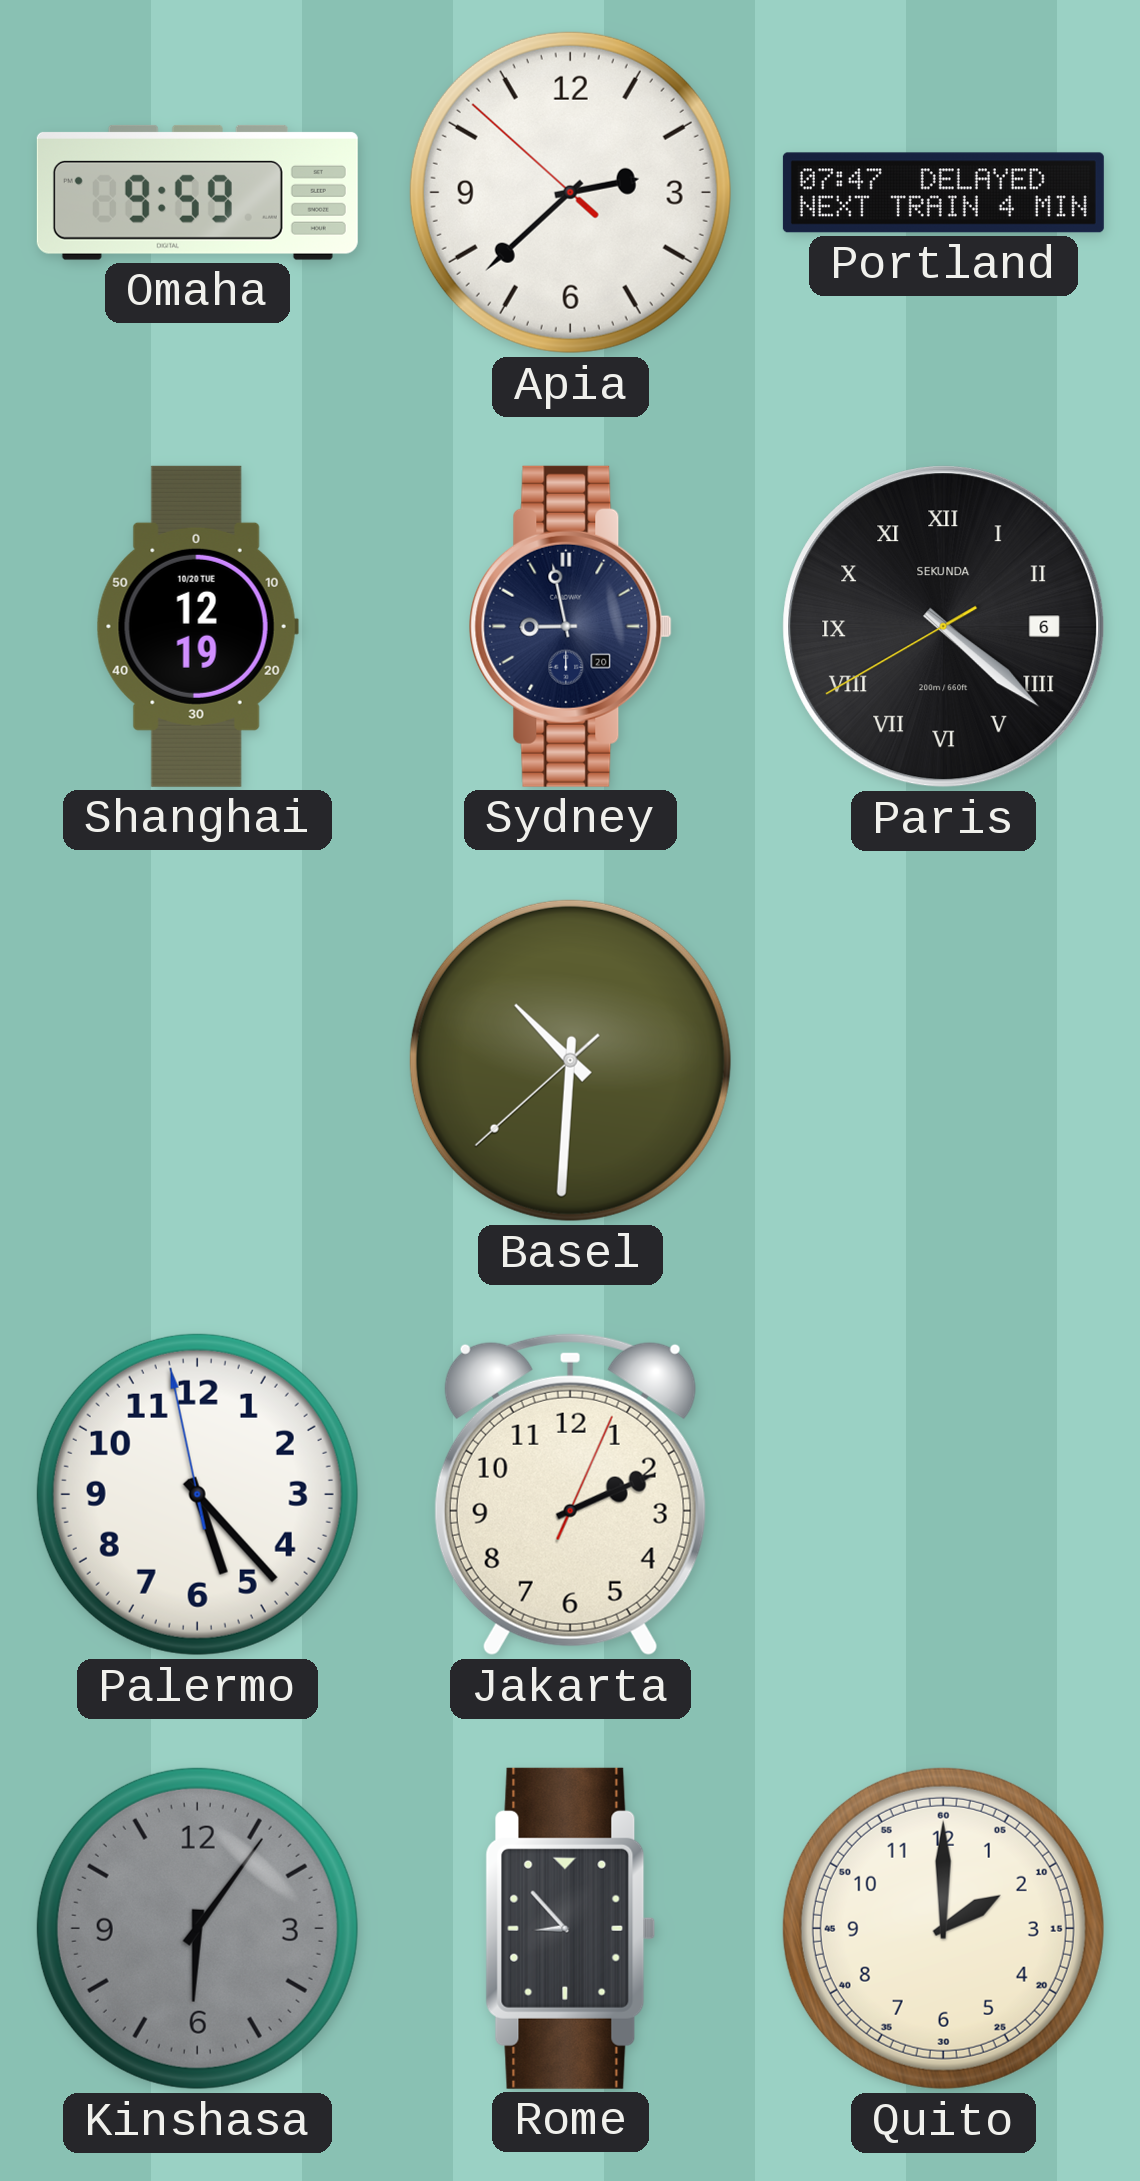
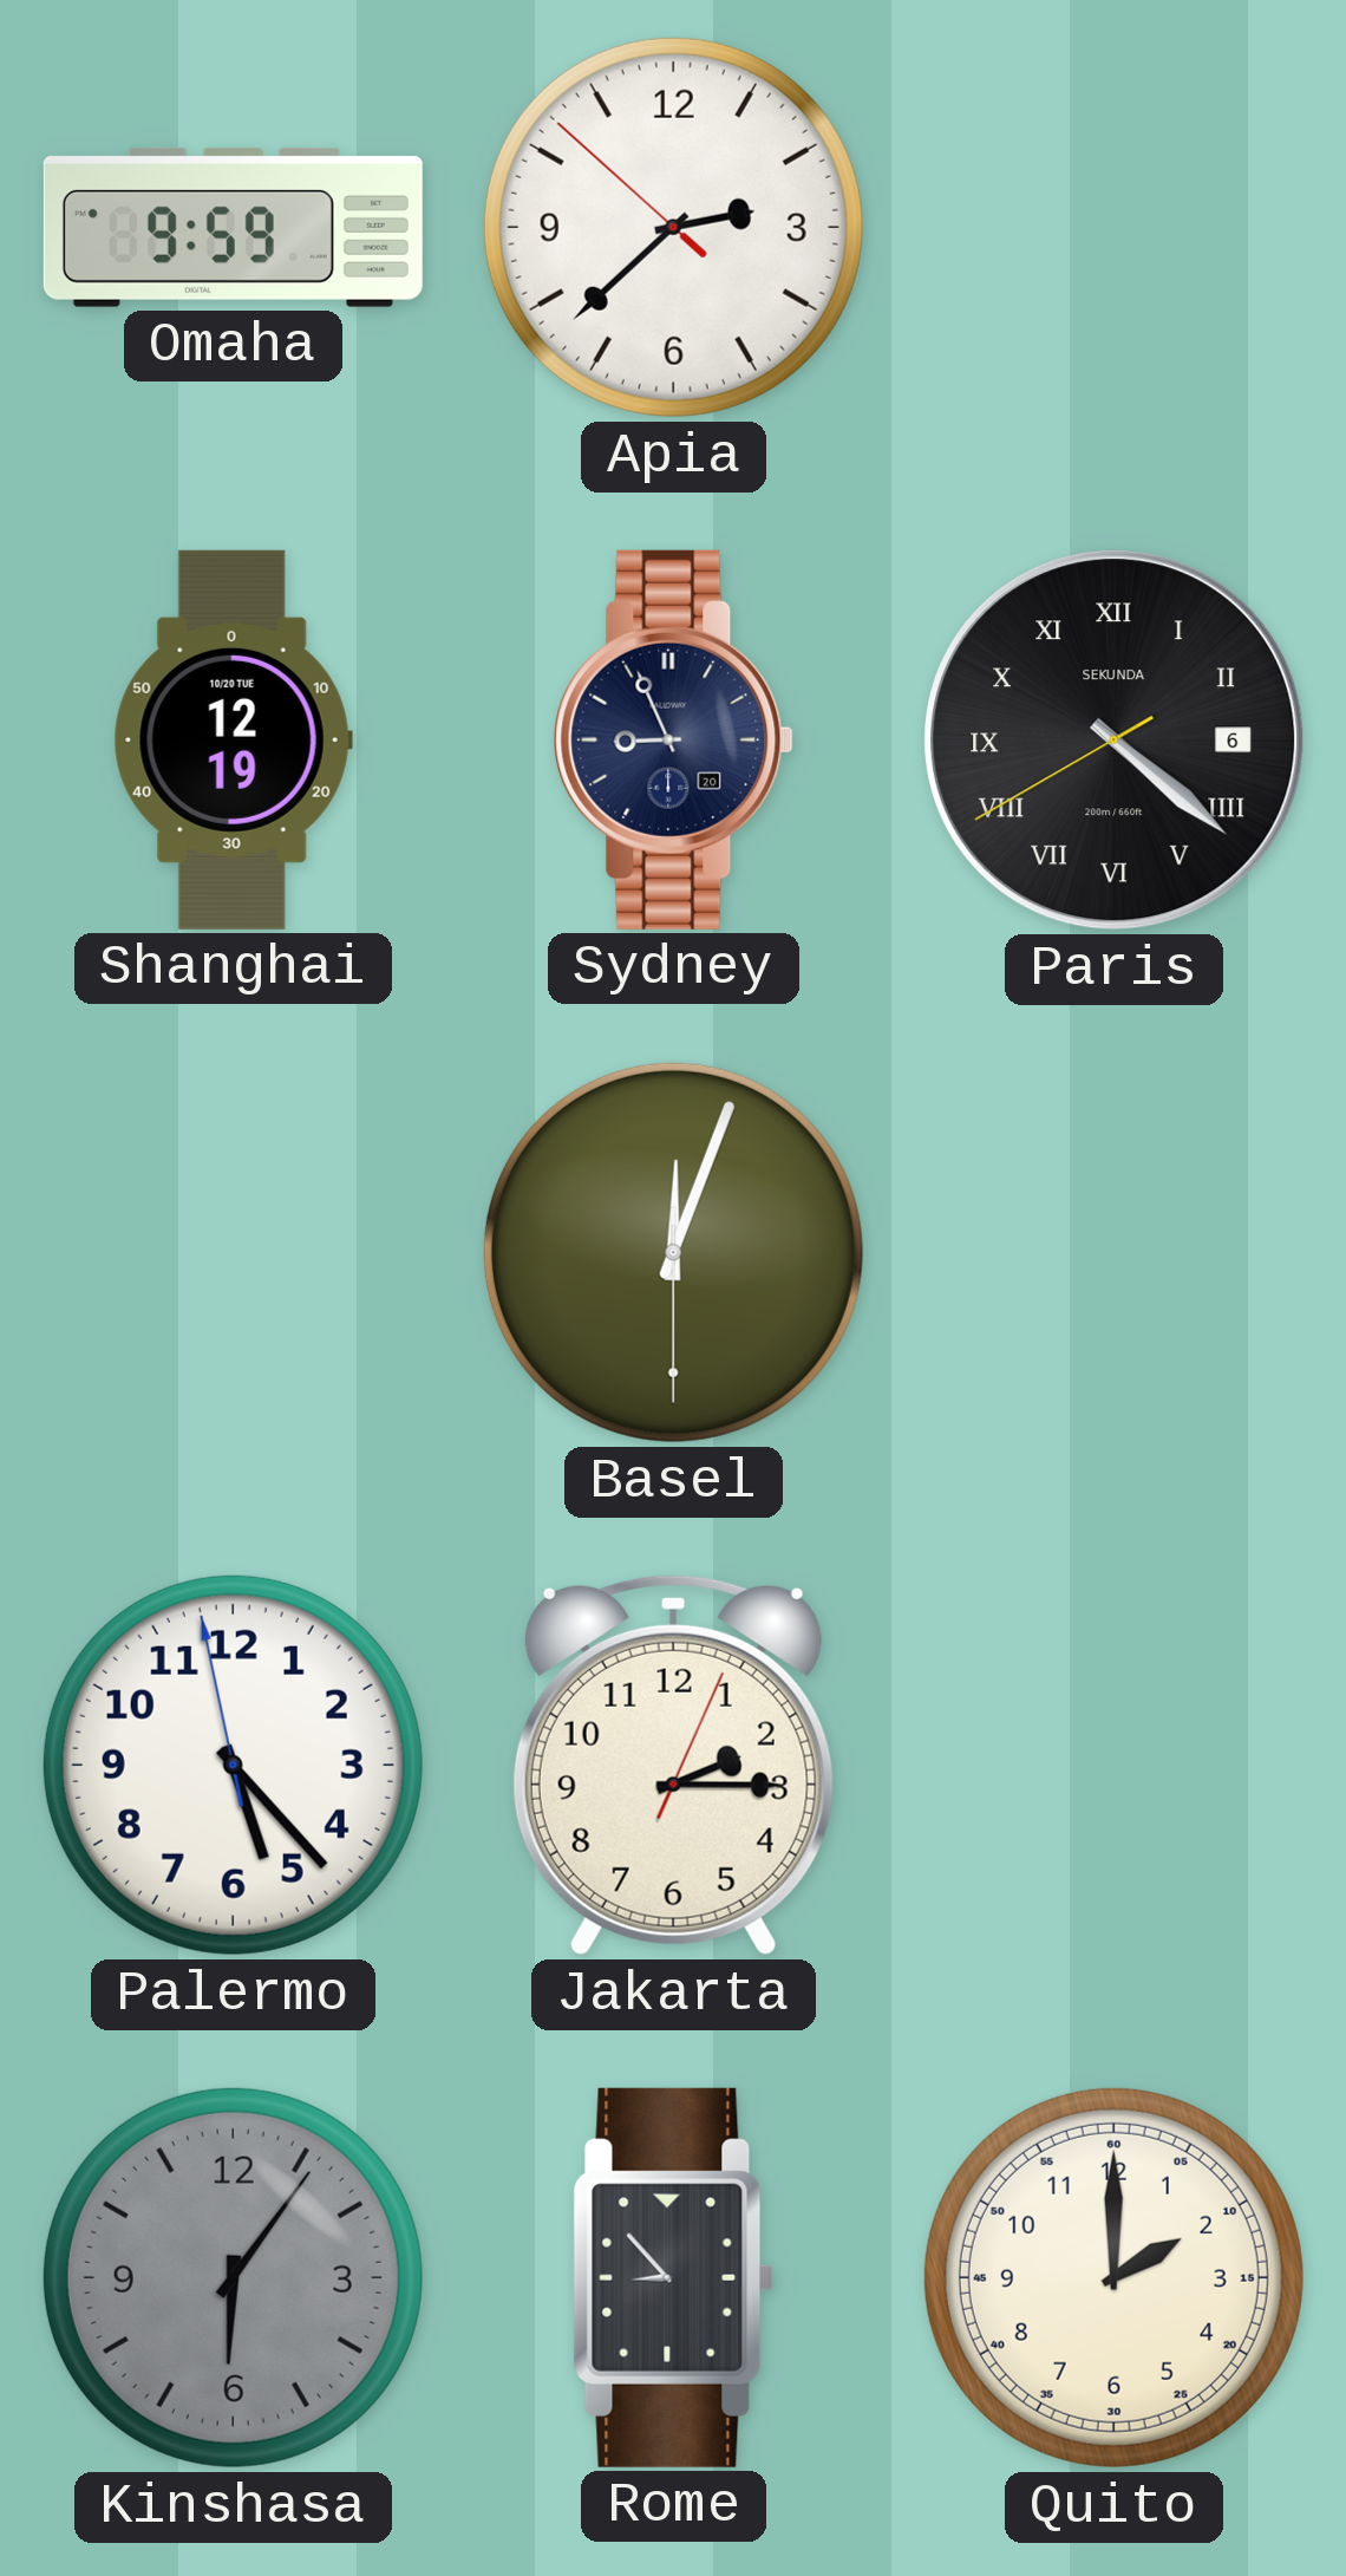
Portland: 07:47 -> none
Sydney: 8:58 -> 8:56
Basel: 10:30 -> 12:03
Jakarta: 2:11 -> 2:15
